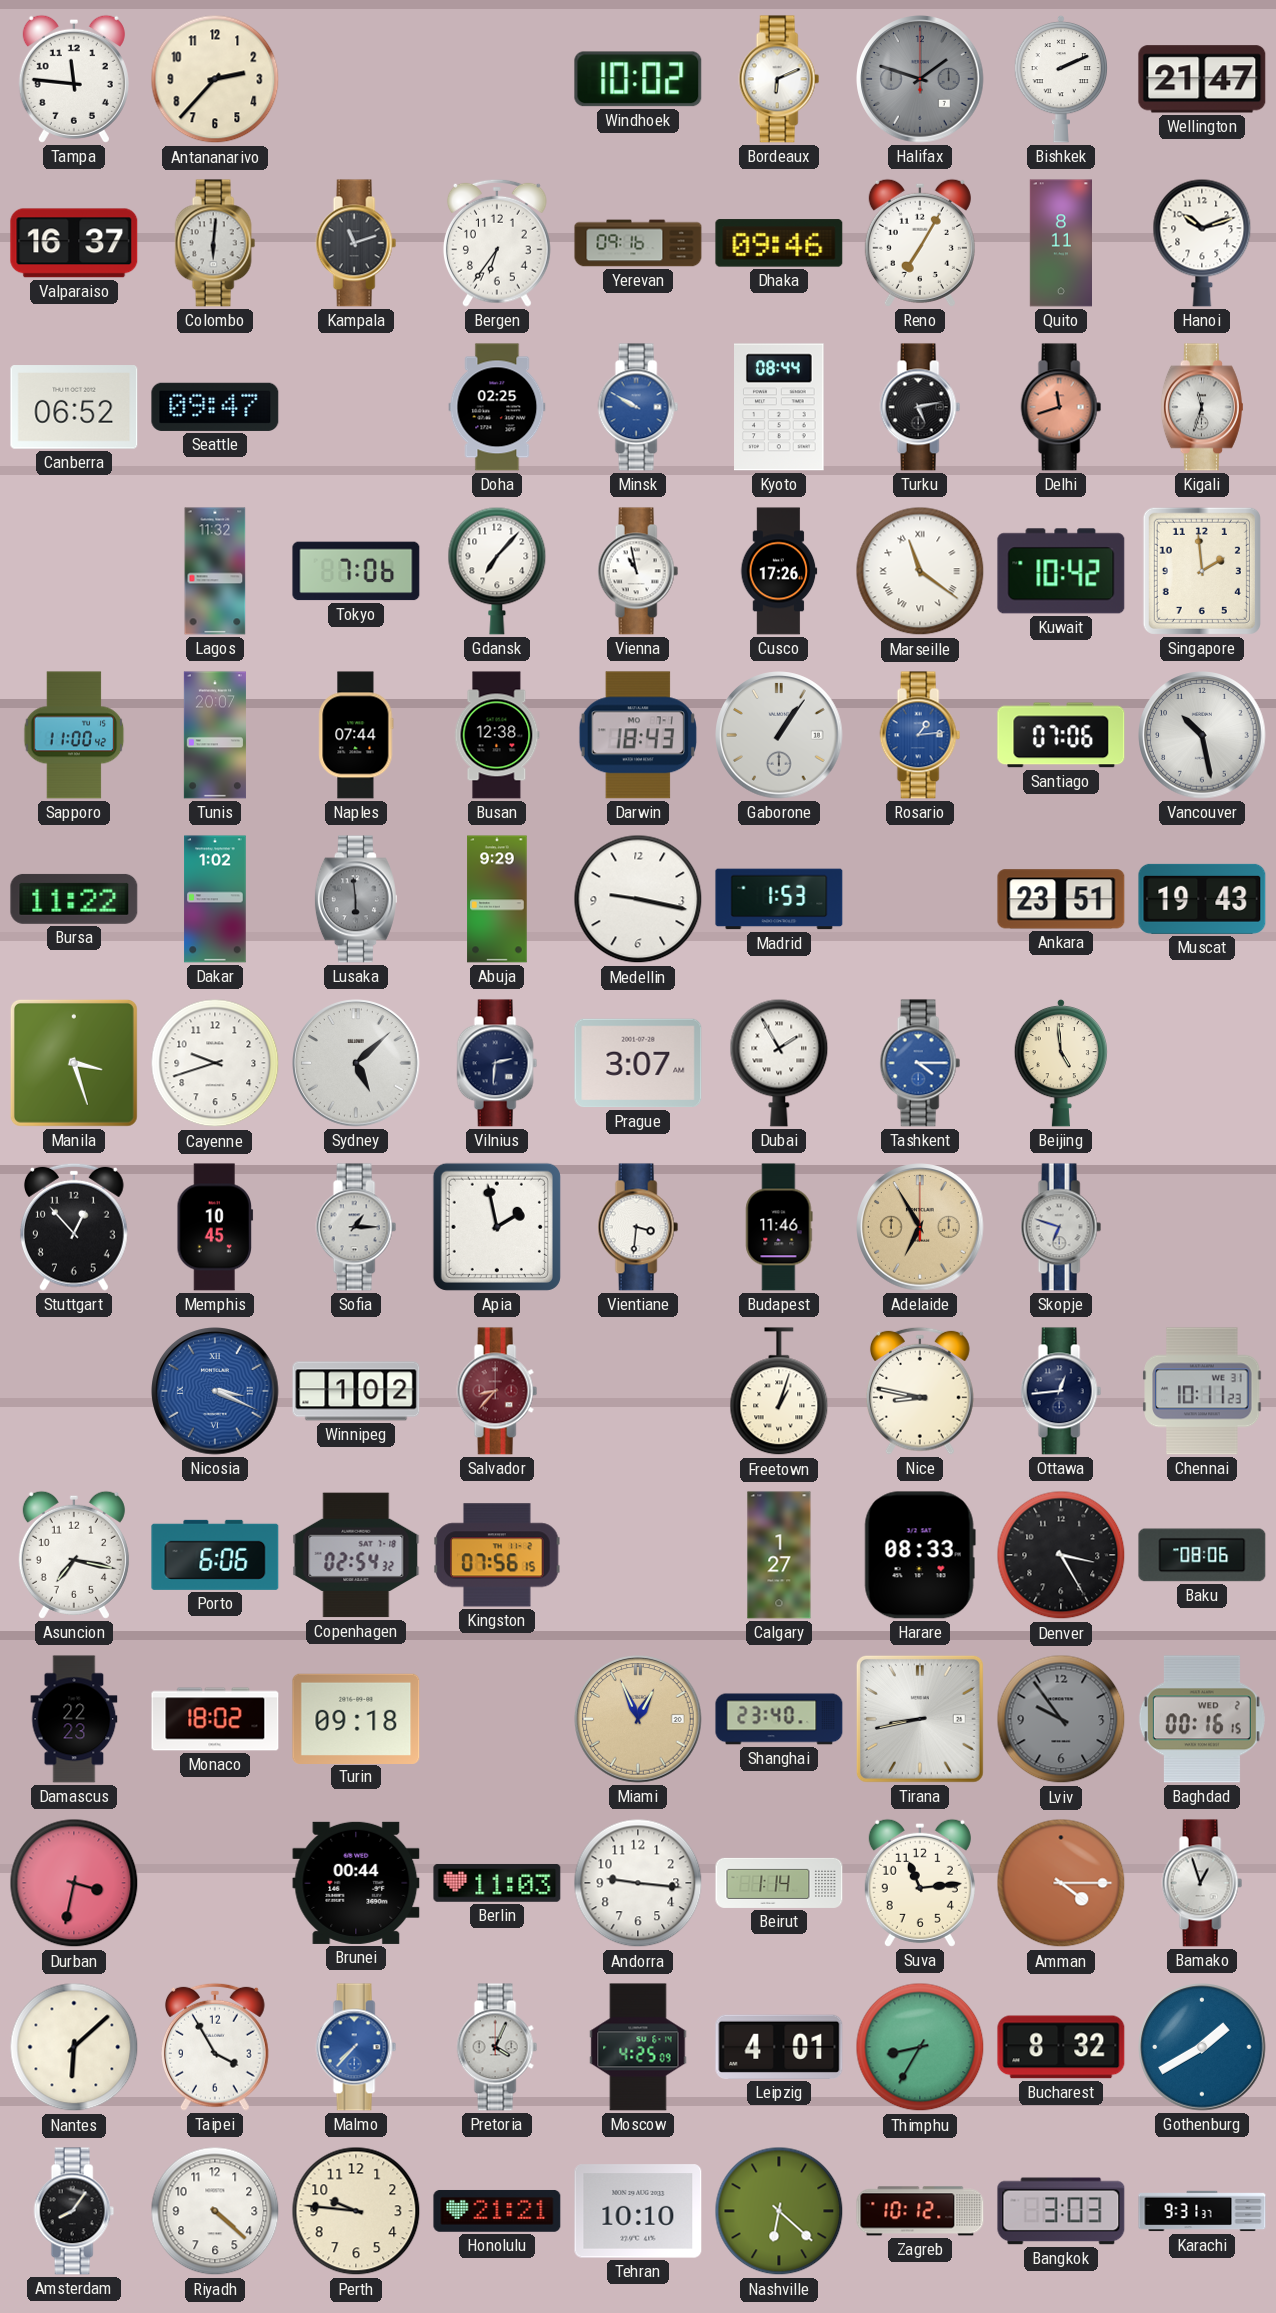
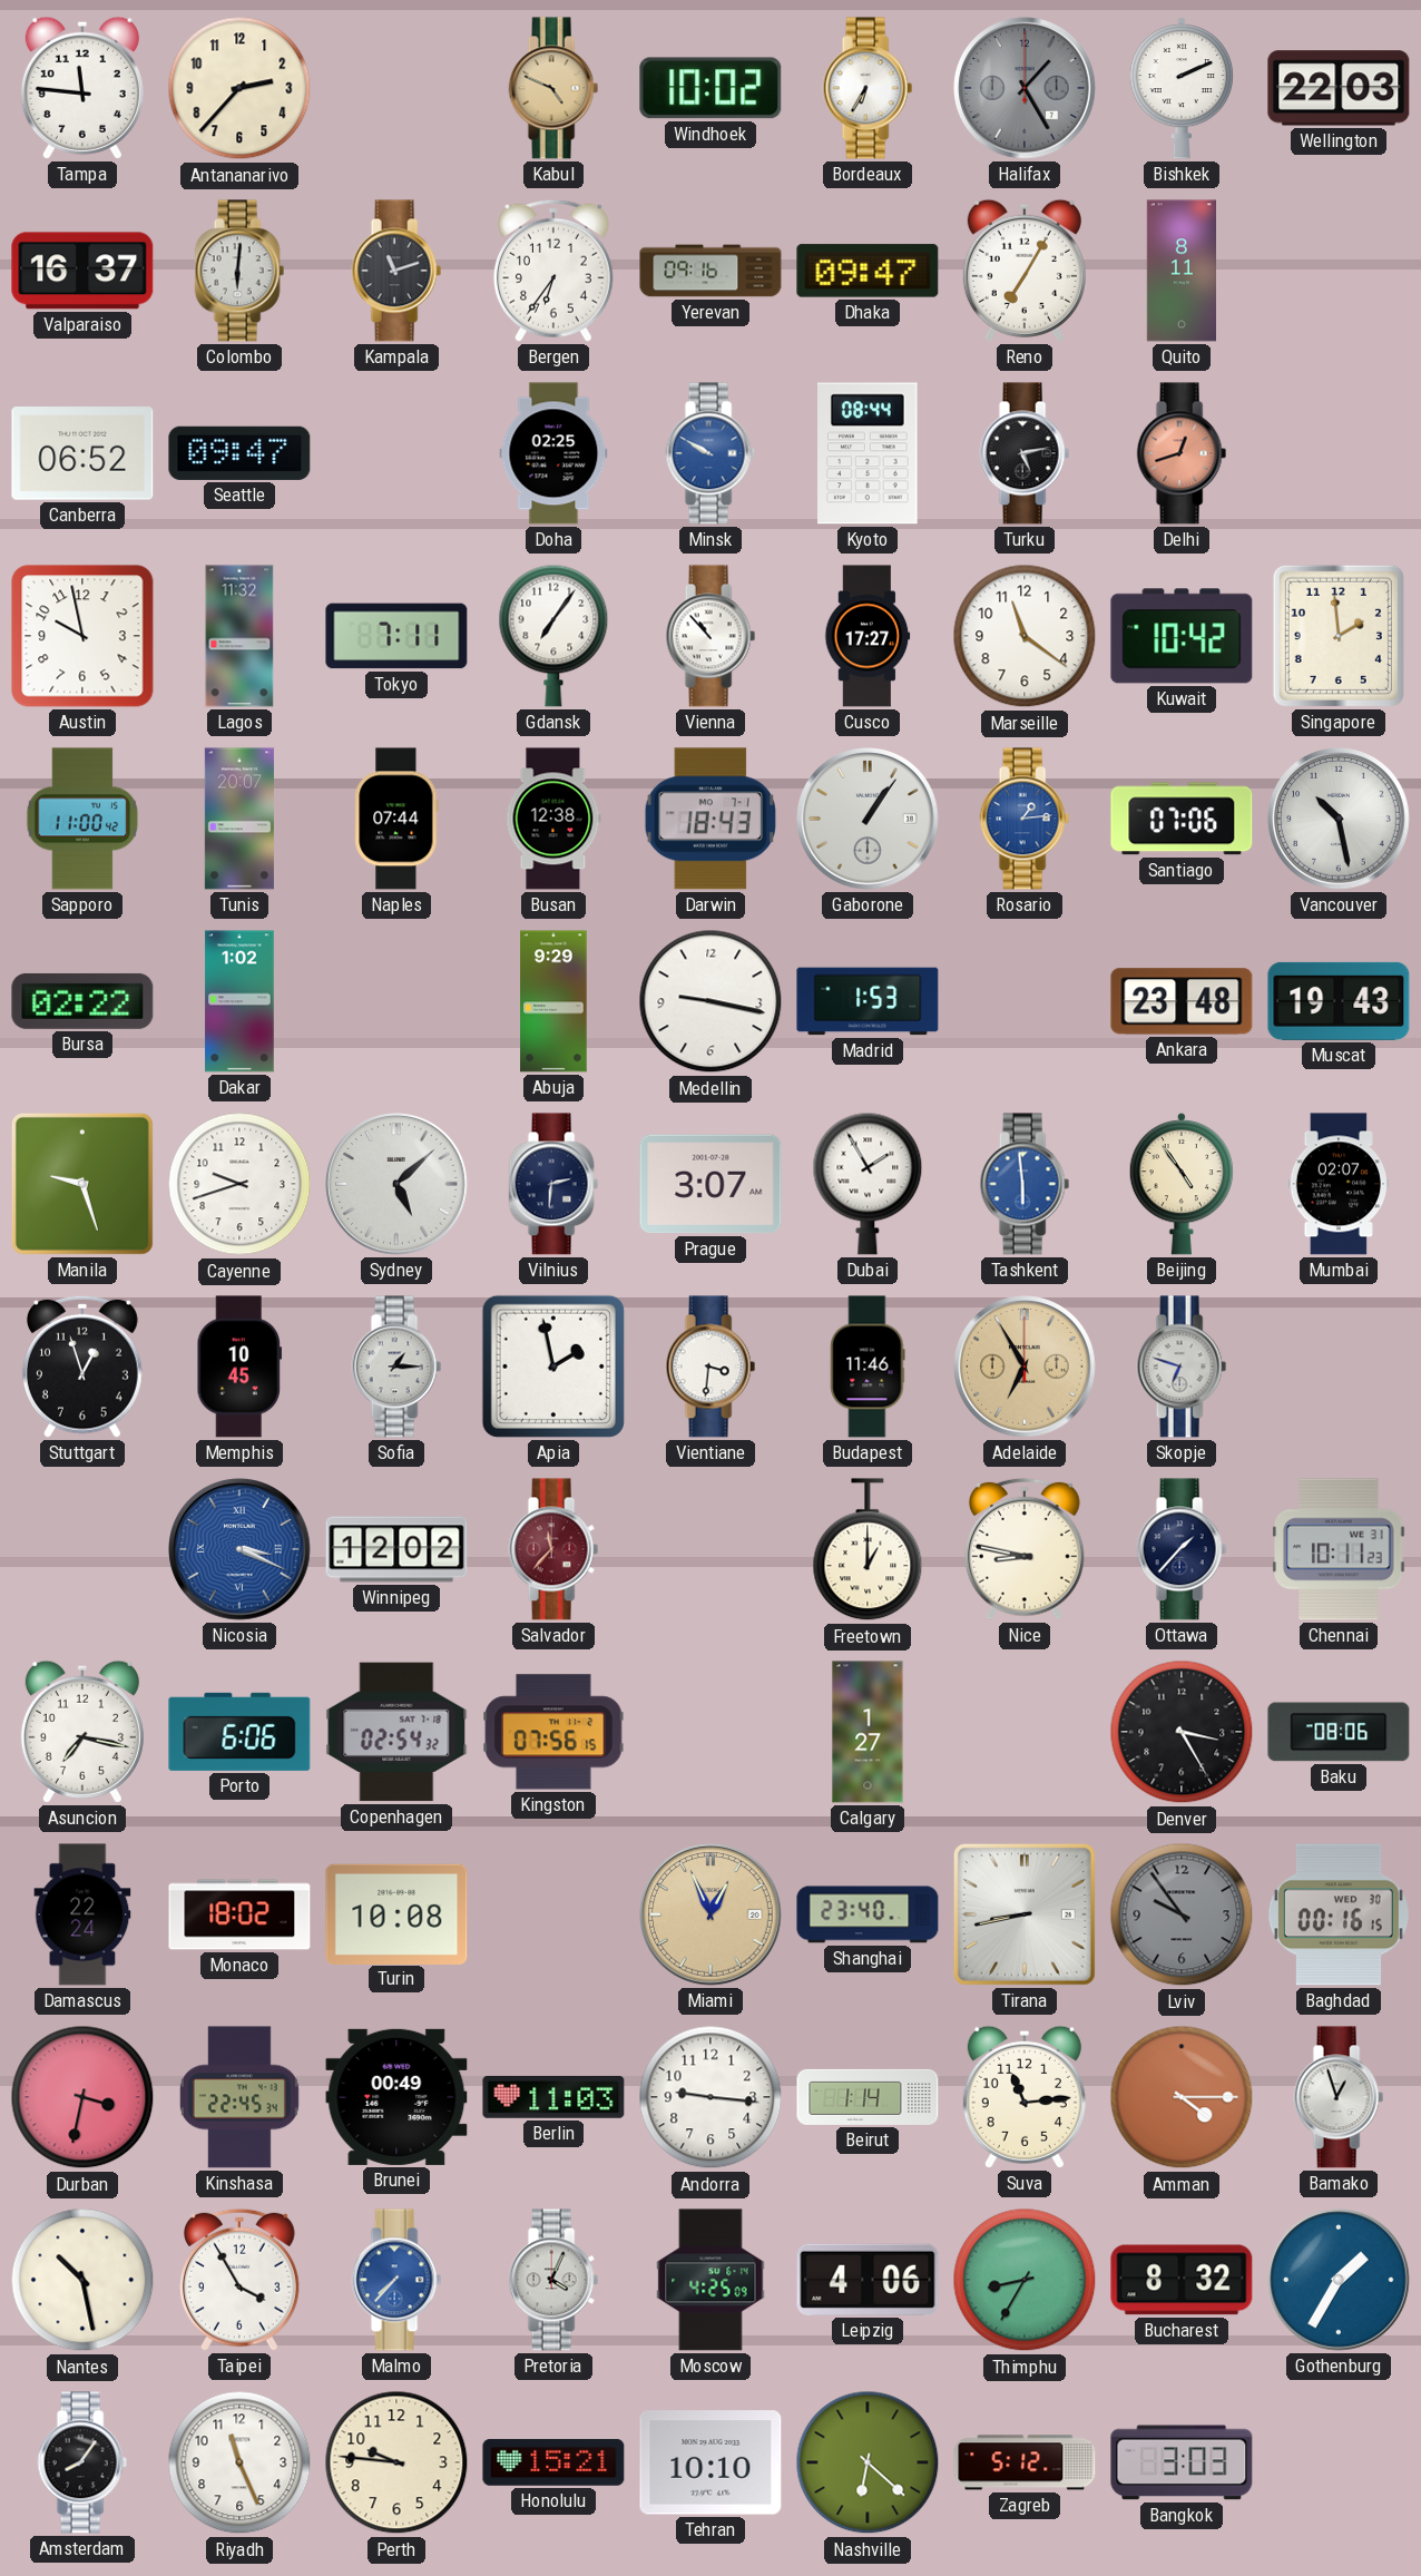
Kabul: none -> 4:49
Bordeaux: 6:11 -> 6:35
Halifax: 1:48 -> 1:25
Wellington: 21:47 -> 22:03
Dhaka: 09:46 -> 09:47
Hanoi: 10:12 -> none
Delhi: 11:42 -> 12:42
Kigali: 11:33 -> none
Austin: none -> 9:58
Tokyo: 7:06 -> 7:11
Gdansk: 7:07 -> 7:06
Vienna: 10:58 -> 10:53
Cusco: 17:26 -> 17:27
Marseille numerals: Roman -> Arabic
Bursa: 11:22 -> 02:22
Lusaka: 5:59 -> none
Ankara: 23:51 -> 23:48
Manila: 3:27 -> 9:27
Tashkent: 4:15 -> 5:59
Beijing: 4:59 -> 4:54
Mumbai: none -> 02:07
Stuttgart: 12:53 -> 12:57
Winnipeg: 1:02 -> 12:02
Salvador: 8:37 -> 11:37
Freetown: 1:03 -> 1:00
Ottawa: 12:44 -> 1:37
Harare: 08:33 -> none
Damascus: 22:23 -> 22:24
Turin: 09:18 -> 10:08
Baghdad date: WED 2 -> WED 30
Kinshasa: none -> 22:45
Brunei: 00:44 -> 00:49
Nantes: 6:08 -> 10:28
Leipzig: 4:01 -> 4:06
Gothenburg: 1:40 -> 1:35
Riyadh: 4:22 -> 11:26
Honolulu: 21:21 -> 15:21
Zagreb: 10:12 -> 5:12
Karachi: 9:31 -> none
